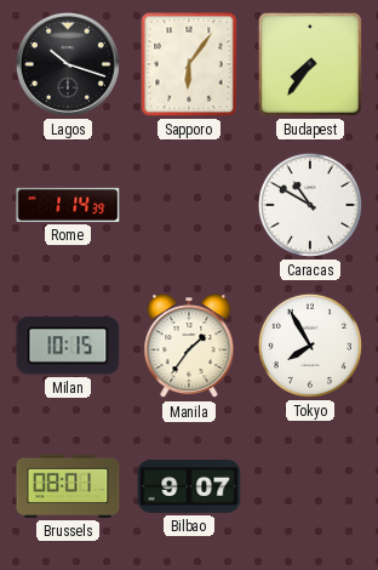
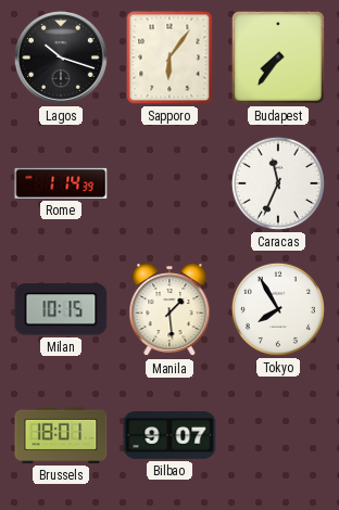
Caracas: 10:50 -> 11:34
Manila: 1:36 -> 1:29
Brussels: 08:01 -> 18:01
